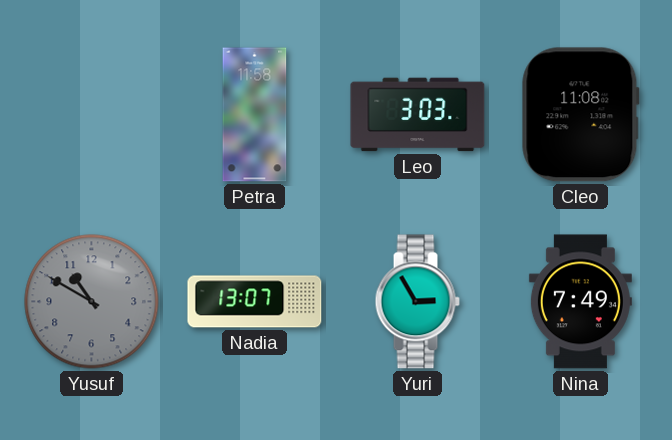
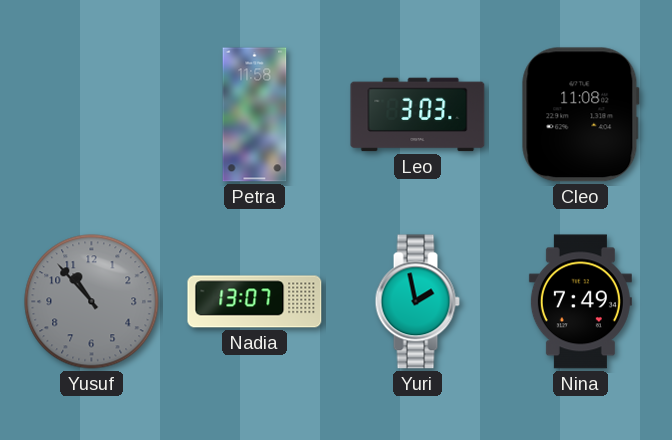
Yusuf: 10:50 -> 10:53
Yuri: 2:55 -> 1:58
